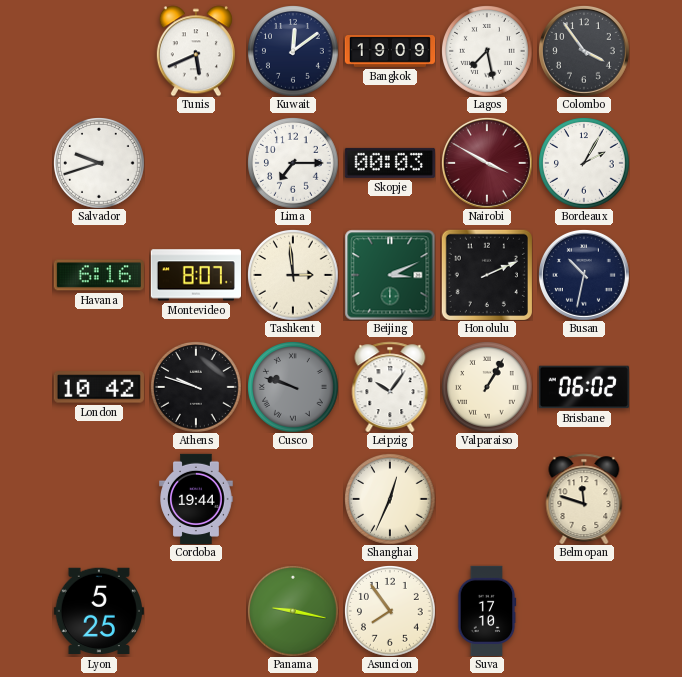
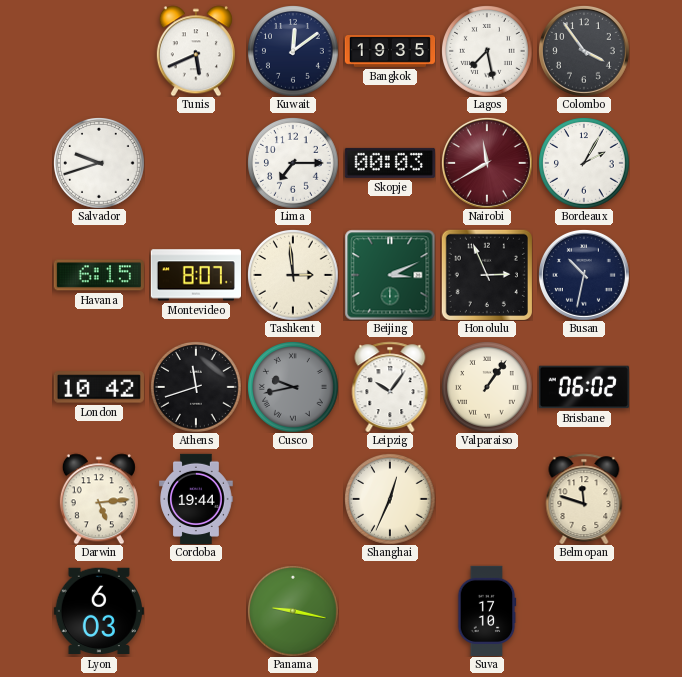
Bangkok: 19:09 -> 19:35
Nairobi: 3:50 -> 11:40
Havana: 6:16 -> 6:15
Honolulu: 2:11 -> 2:56
Athens: 9:48 -> 11:42
Cusco: 9:48 -> 9:43
Valparaiso: 1:05 -> 1:06
Darwin: none -> 5:14
Lyon: 5:25 -> 6:03
Asuncion: 7:54 -> none
